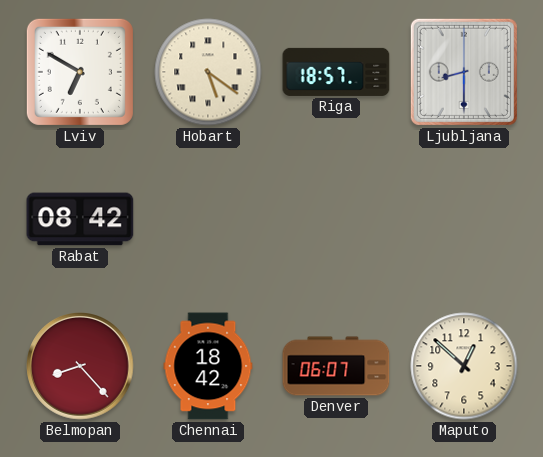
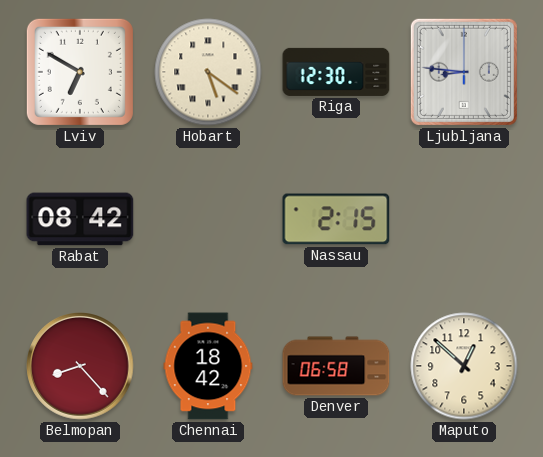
Riga: 18:57 -> 12:30
Ljubljana: 8:30 -> 8:46
Nassau: none -> 2:15
Denver: 06:07 -> 06:58
